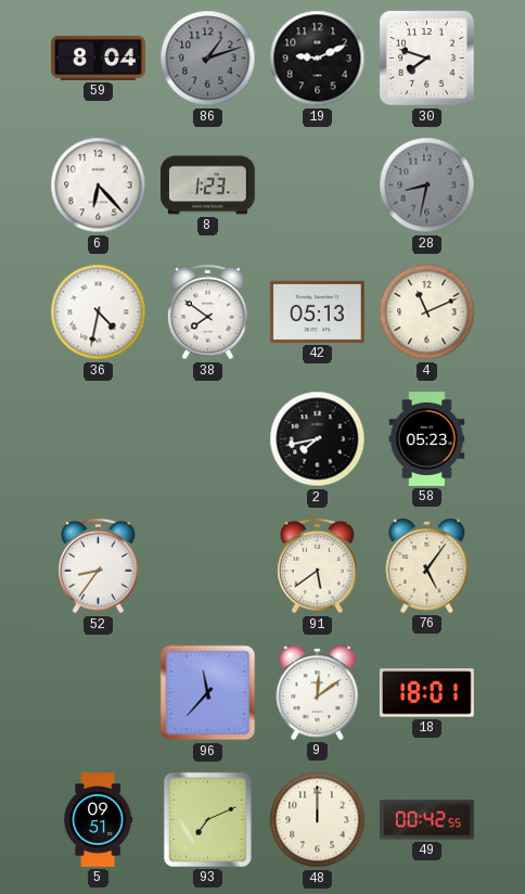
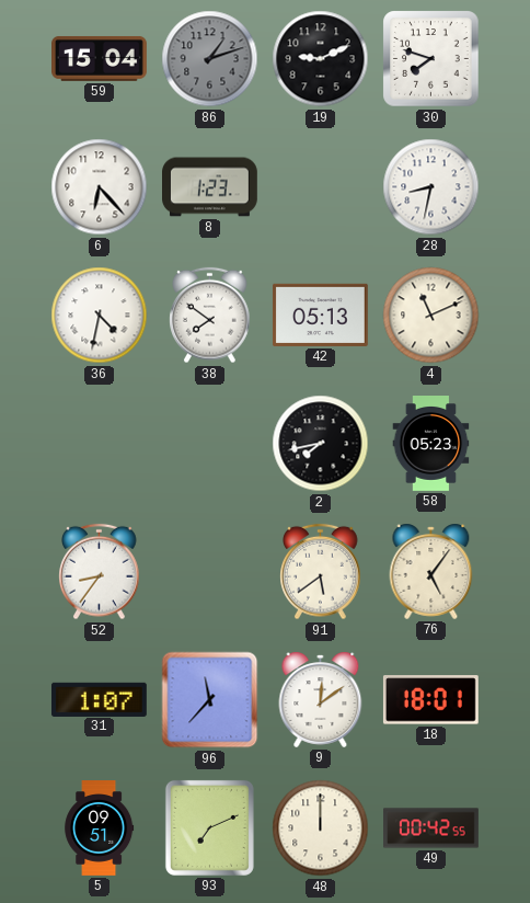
59: 8:04 -> 15:04
28 dial: grey -> white
31: none -> 1:07
